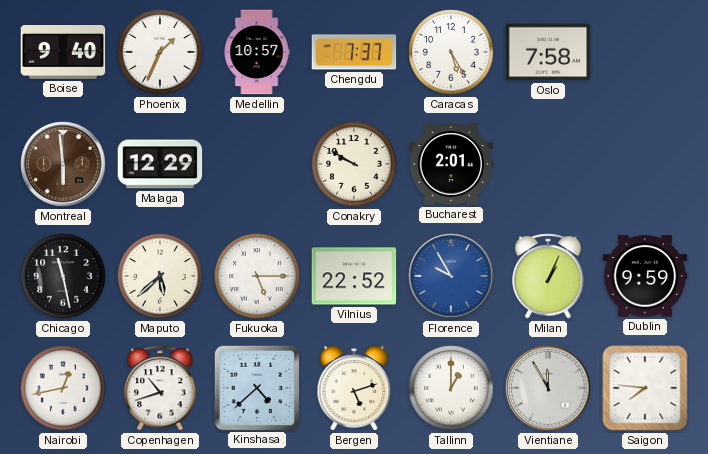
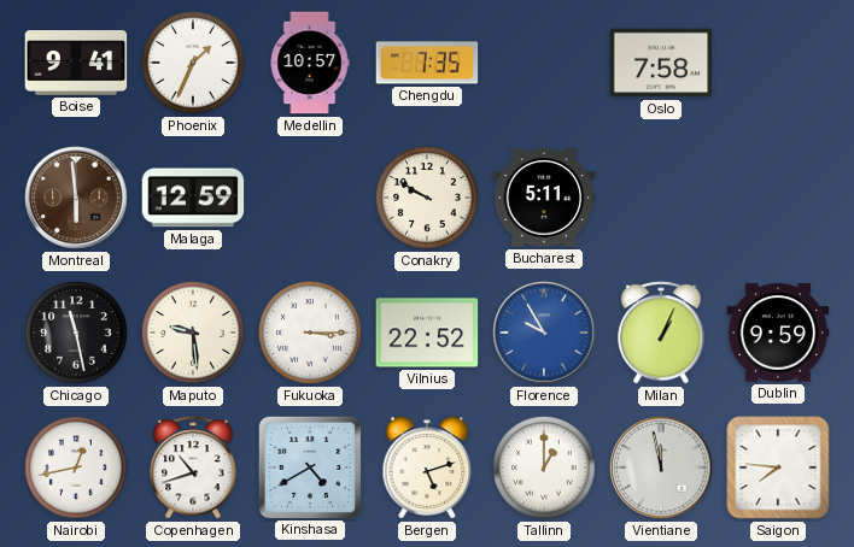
Boise: 9:40 -> 9:41
Chengdu: 7:37 -> 7:35
Caracas: 5:25 -> none
Malaga: 12:29 -> 12:59
Bucharest: 2:01 -> 5:11
Maputo: 5:38 -> 9:29
Fukuoka: 5:15 -> 3:15
Kinshasa: 4:38 -> 4:40
Vientiane: 11:55 -> 11:58
